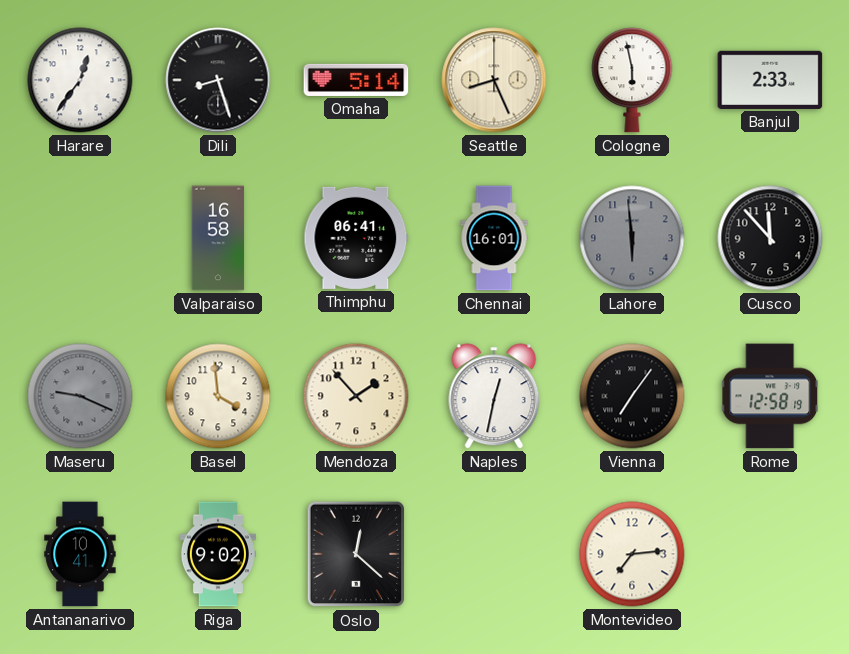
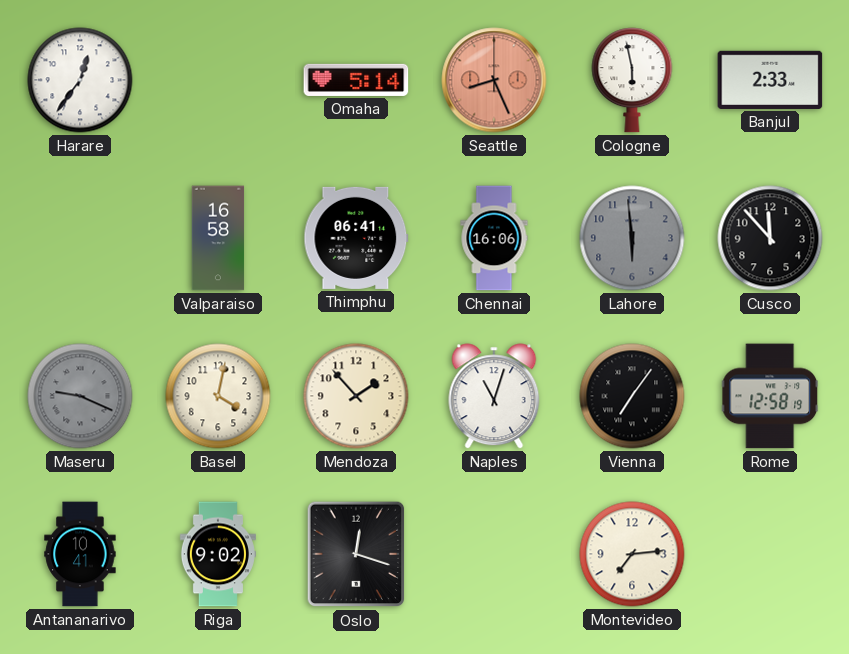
Dili: 8:27 -> none
Seattle dial: cream -> salmon
Chennai: 16:01 -> 16:06
Basel: 3:59 -> 4:02
Naples: 12:32 -> 11:03
Oslo: 12:22 -> 12:18
